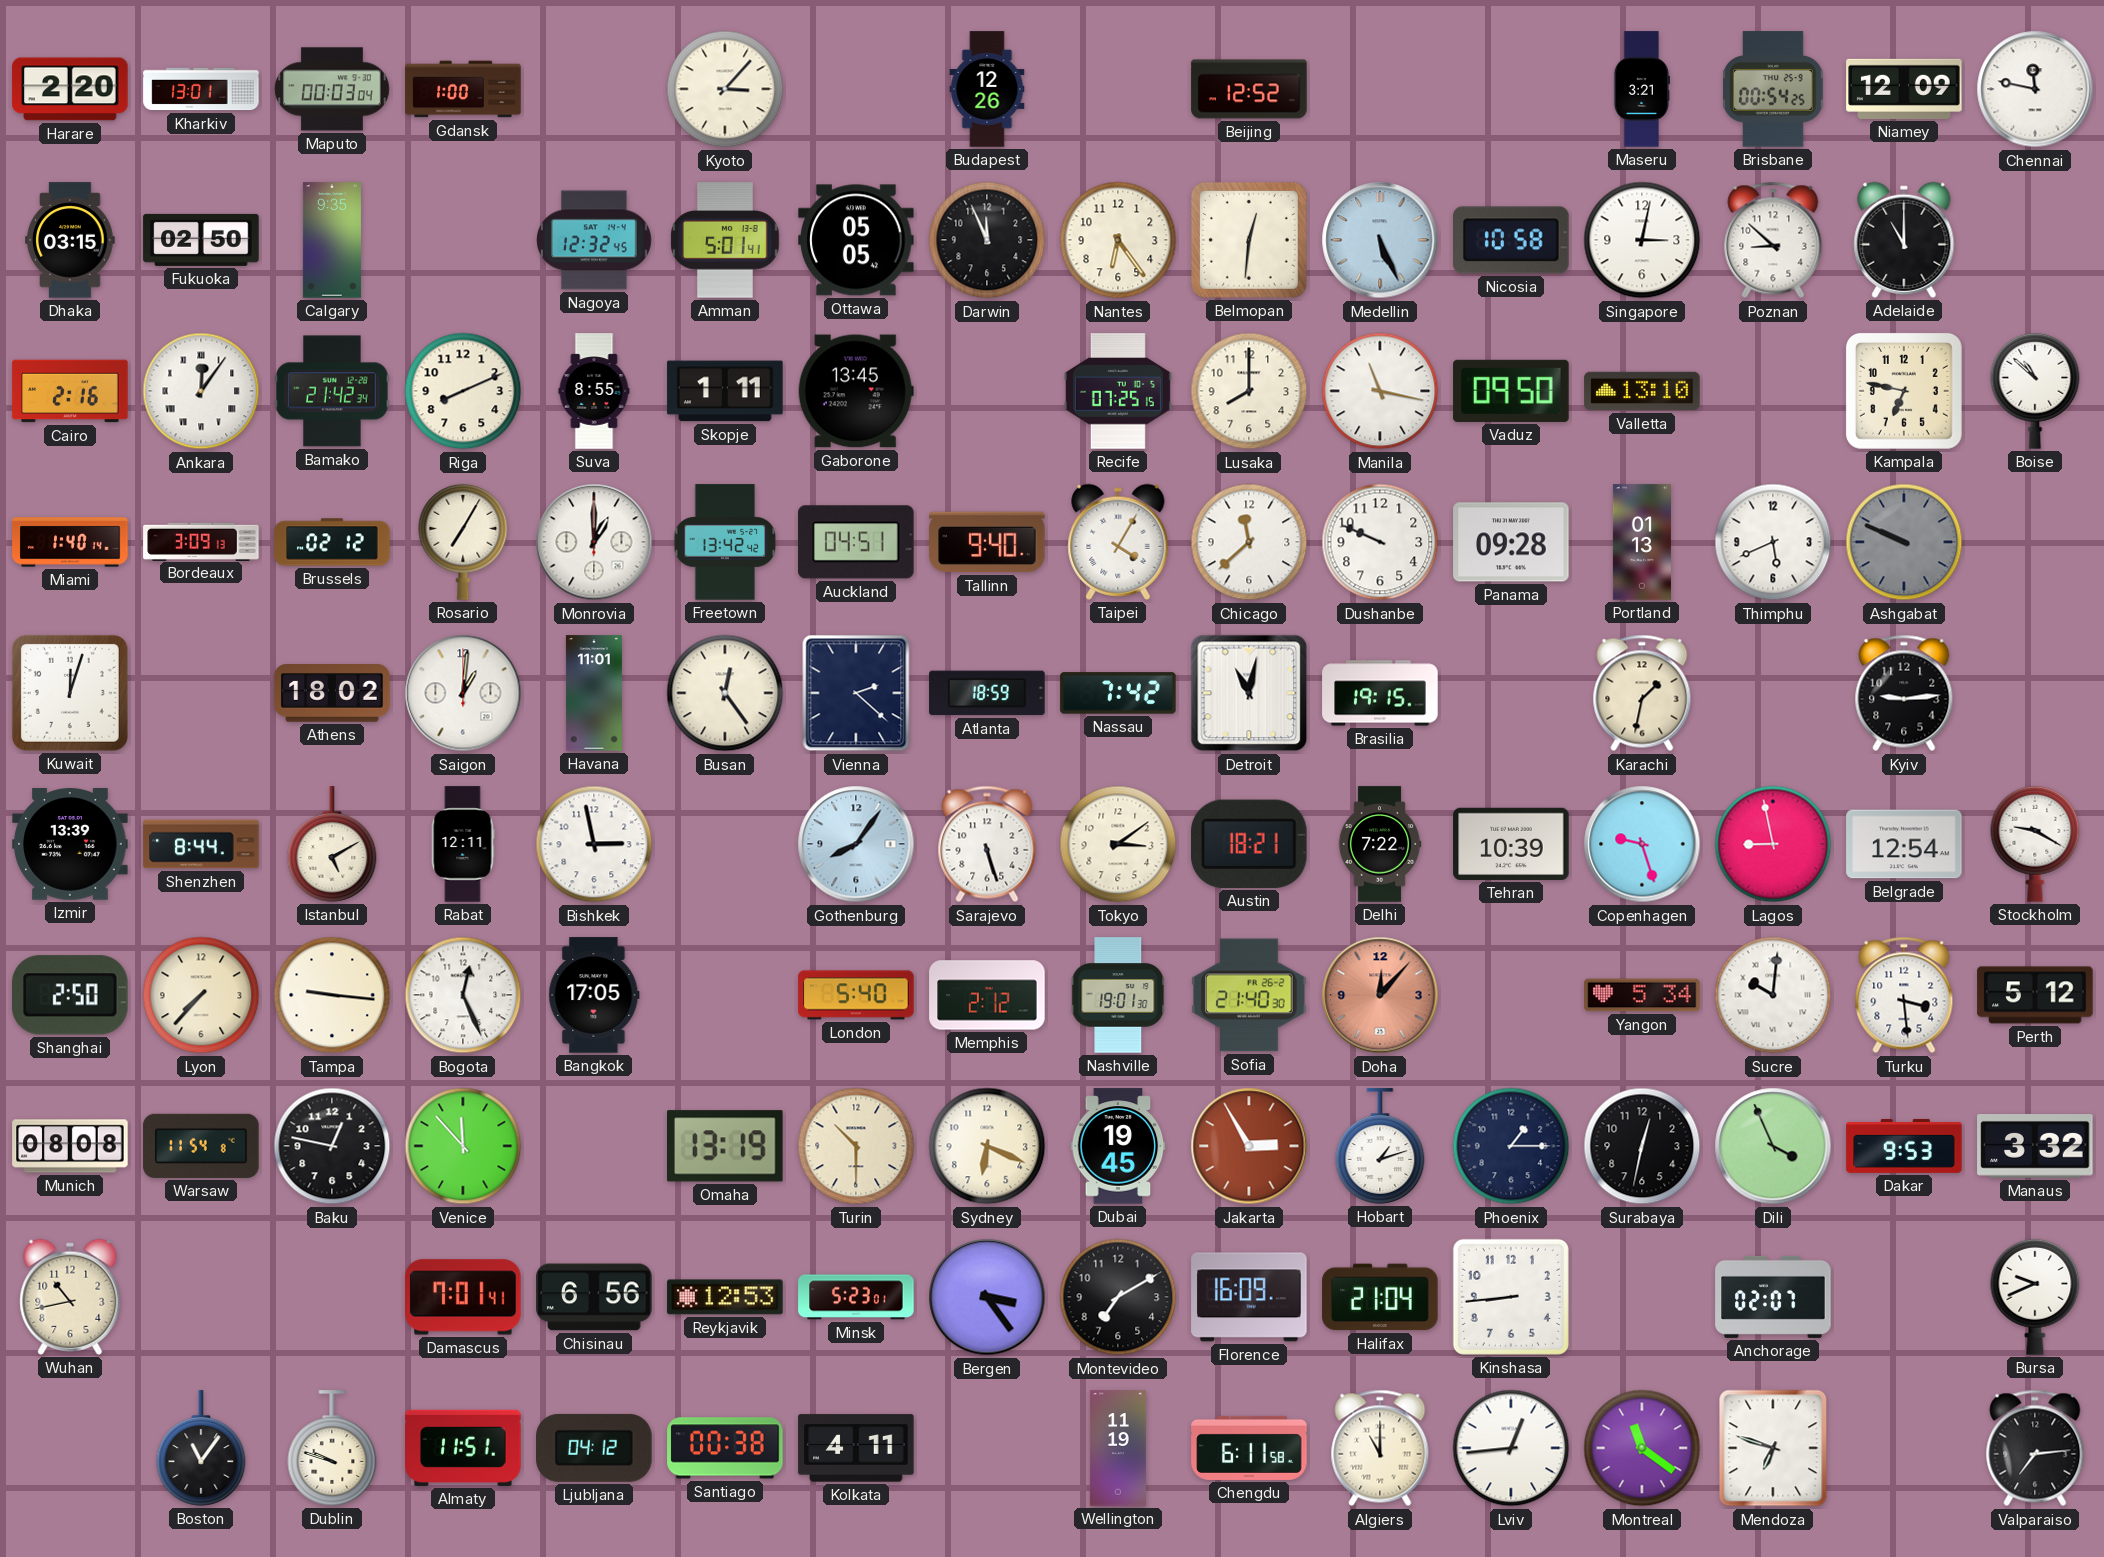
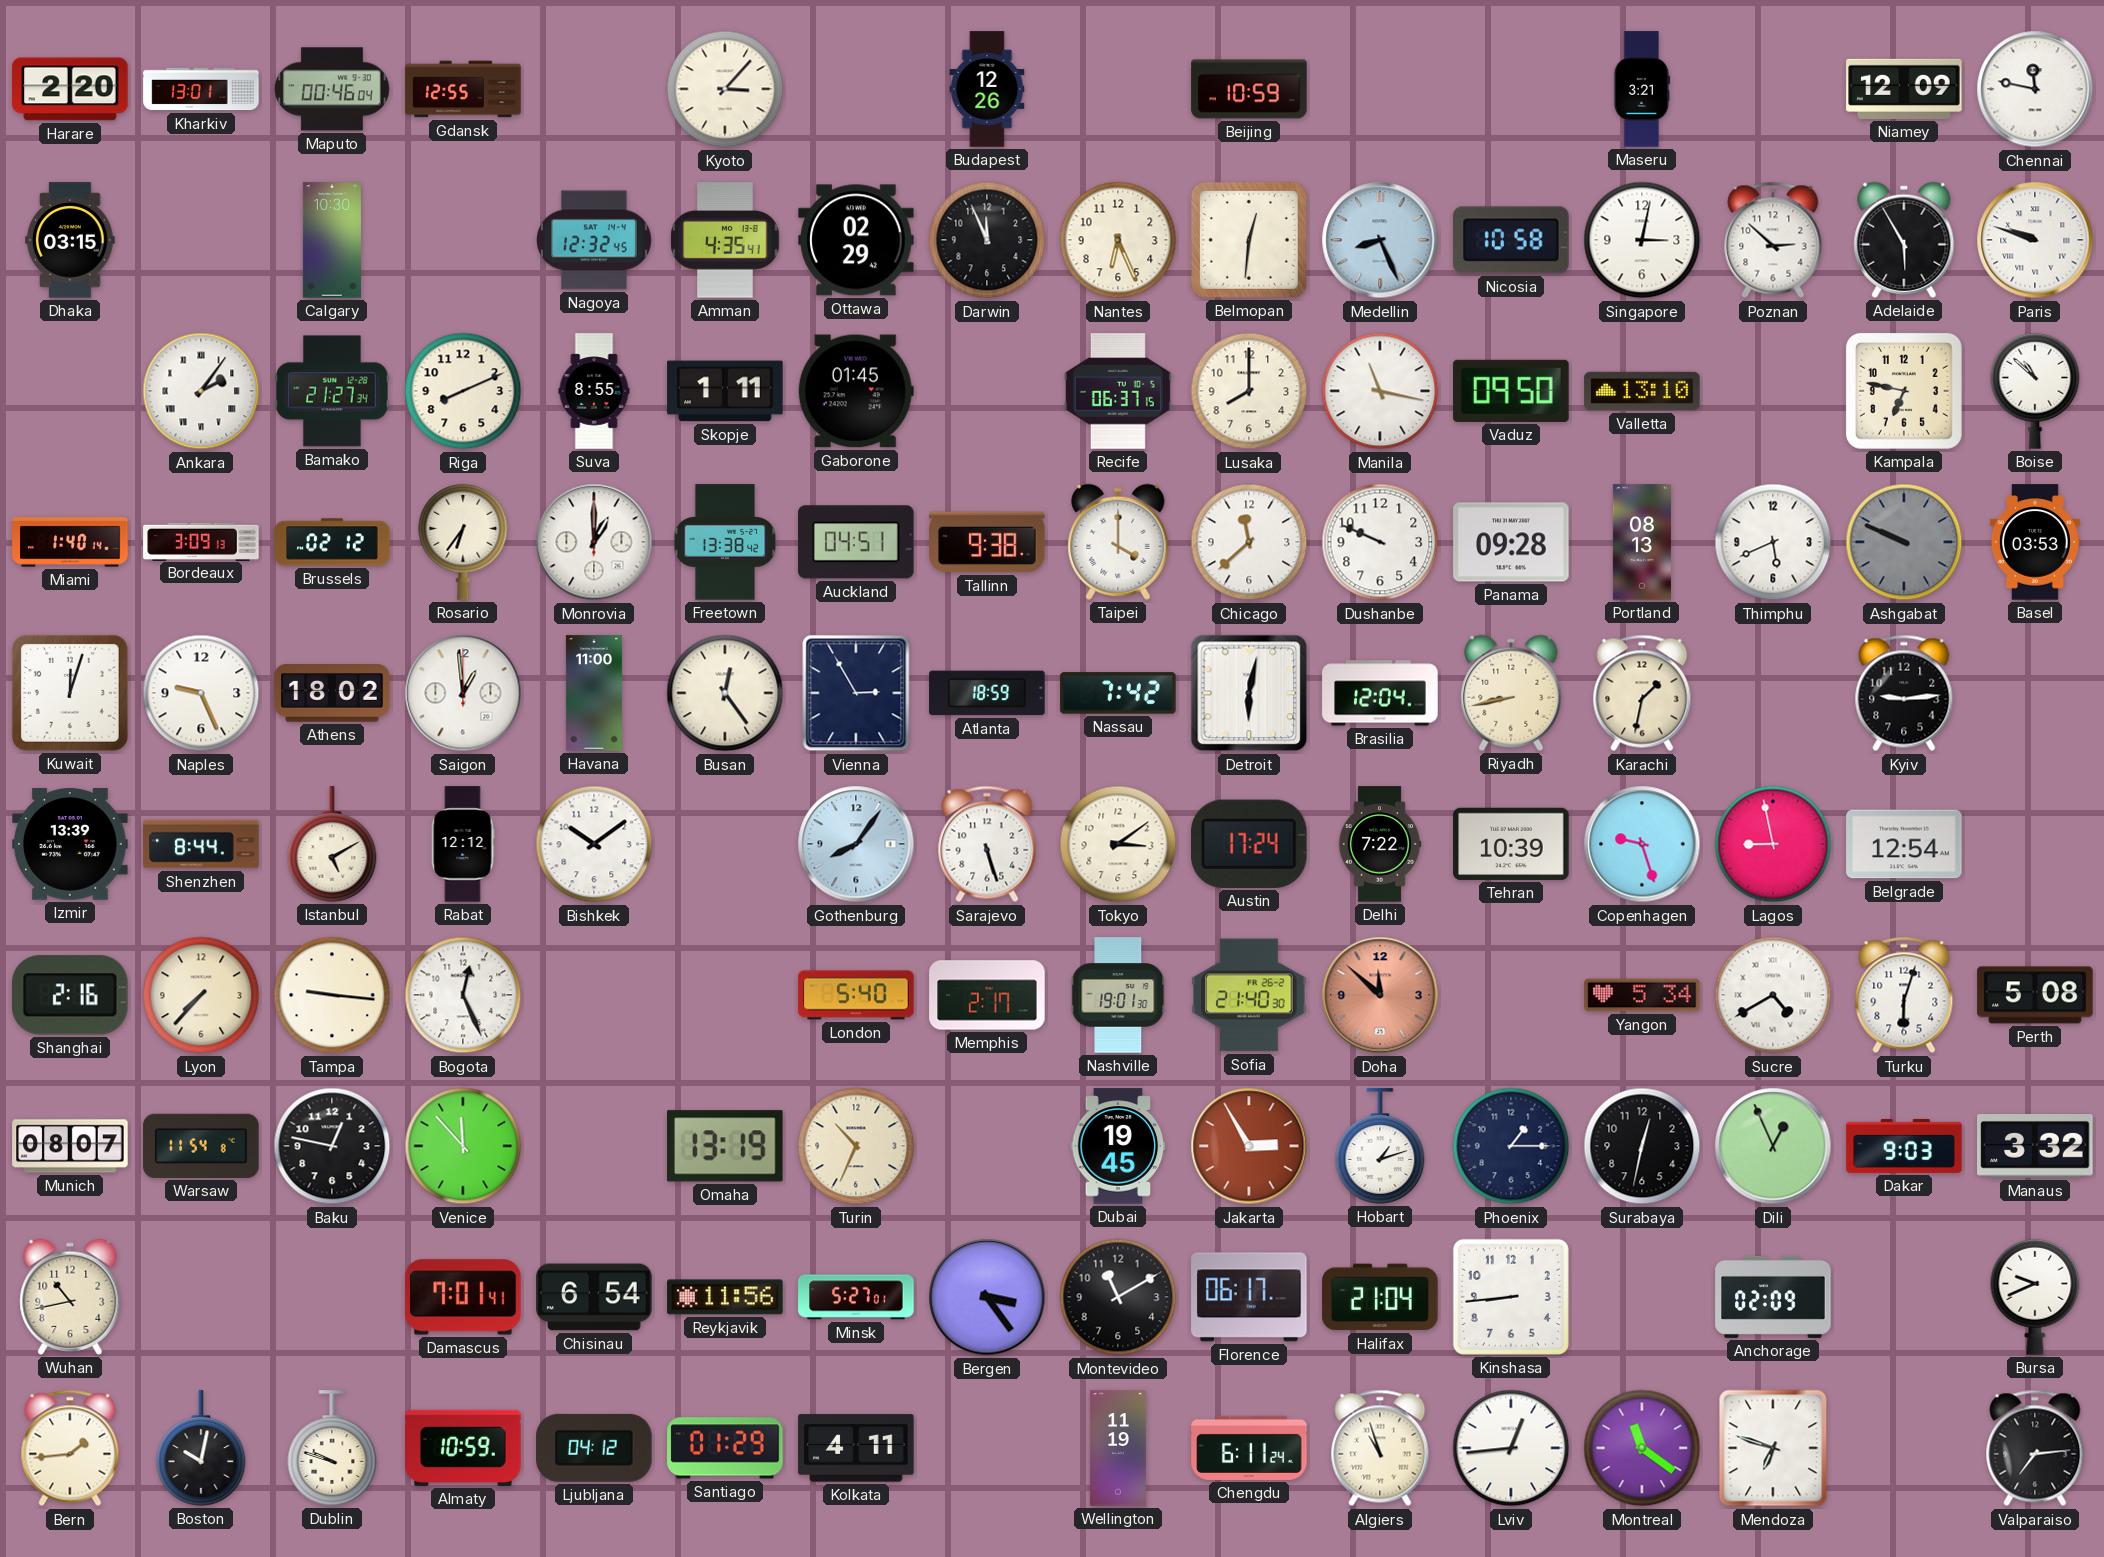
Maputo: 00:03 -> 00:46
Gdansk: 1:00 -> 12:55
Beijing: 12:52 -> 10:59
Brisbane: 00:54 -> none
Fukuoka: 02:50 -> none
Calgary: 9:35 -> 10:30
Amman: 5:01 -> 4:35
Ottawa: 05:05 -> 02:29
Nantes: 6:24 -> 6:26
Medellin: 5:26 -> 8:26
Poznan: 8:52 -> 2:52
Adelaide: 11:00 -> 5:55
Paris: none -> 9:48
Cairo: 2:16 -> none
Ankara: 12:06 -> 2:06
Bamako: 21:42 -> 21:27
Gaborone: 13:45 -> 01:45
Recife: 07:25 -> 06:37
Rosario: 7:05 -> 6:36
Freetown: 13:42 -> 13:38
Tallinn: 9:40 -> 9:38
Taipei: 4:05 -> 4:00
Portland: 01:13 -> 08:13
Basel: none -> 03:53
Naples: none -> 9:26
Saigon: 1:01 -> 12:59
Havana: 11:01 -> 11:00
Vienna: 2:22 -> 2:55
Detroit: 11:02 -> 6:02
Brasilia: 19:15 -> 12:04
Riyadh: none -> 8:43
Rabat: 12:11 -> 12:12
Bishkek: 2:58 -> 10:09
Austin: 18:21 -> 17:24
Stockholm: 9:20 -> none
Shanghai: 2:50 -> 2:16
Bangkok: 17:05 -> none
Memphis: 2:12 -> 2:17
Doha: 12:07 -> 11:52
Sucre: 10:01 -> 4:40
Turku: 3:29 -> 6:03
Perth: 5:12 -> 5:08
Munich: 08:08 -> 08:07
Turin: 10:30 -> 10:34
Sydney: 6:19 -> none
Dili: 3:56 -> 12:56
Dakar: 9:53 -> 9:03
Chisinau: 6:56 -> 6:54
Reykjavik: 12:53 -> 11:56
Minsk: 5:23 -> 5:27
Montevideo: 7:10 -> 11:10
Florence: 16:09 -> 06:17
Anchorage: 02:07 -> 02:09
Bern: none -> 1:44
Boston: 11:06 -> 10:02
Almaty: 11:51 -> 10:59
Santiago: 00:38 -> 01:29
Chengdu: 6:11:58 -> 6:11:24
Algiers: 11:00 -> 10:57
